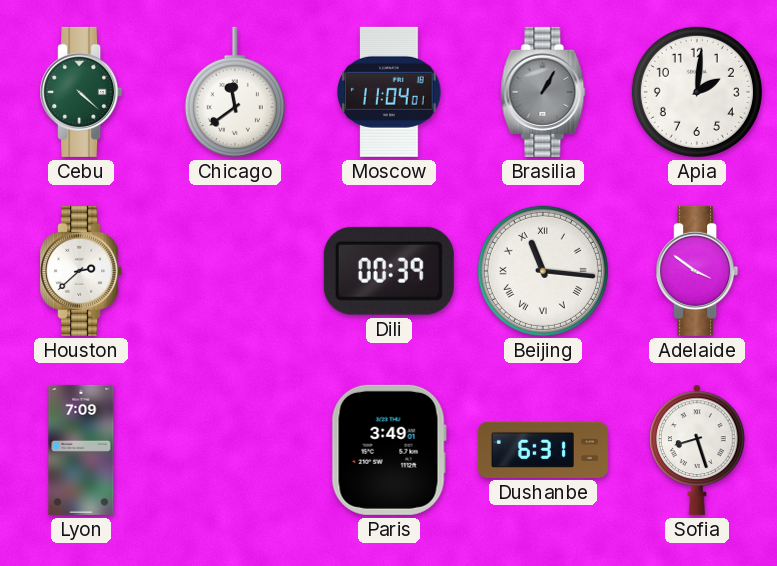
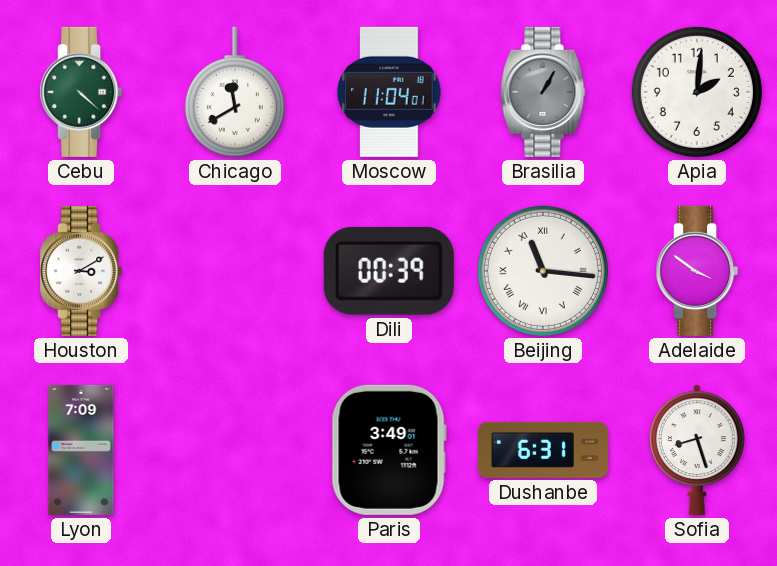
Chicago: 11:39 -> 11:40
Houston: 2:38 -> 3:10
